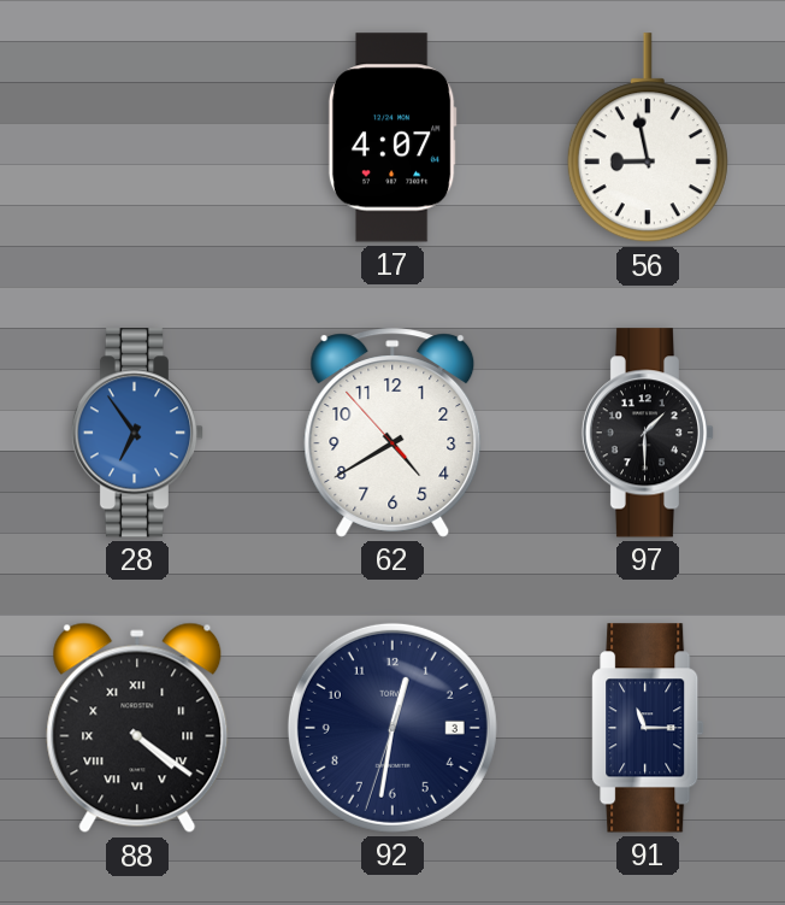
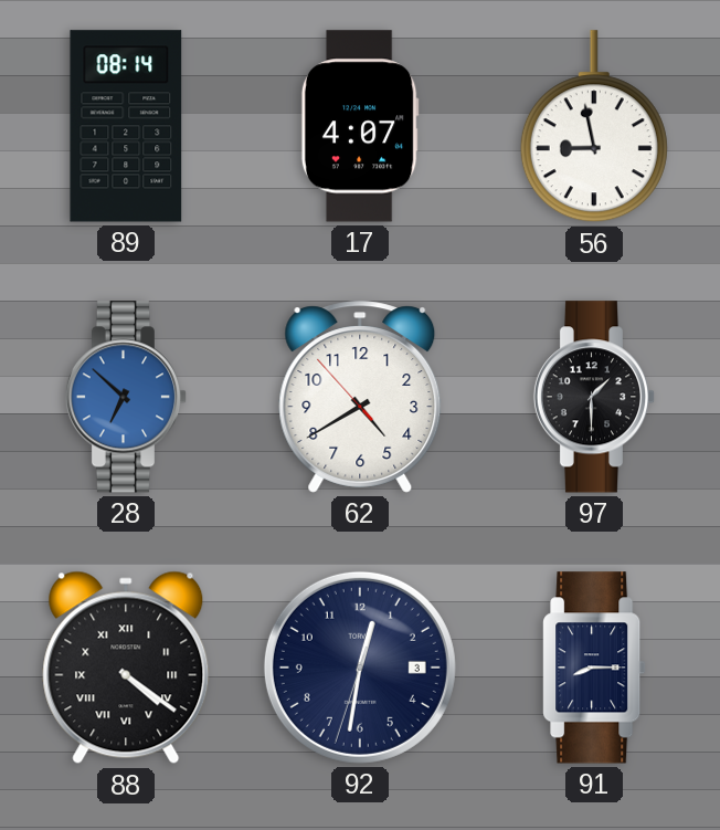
89: none -> 08:14
28: 6:54 -> 6:52
91: 11:15 -> 8:15
